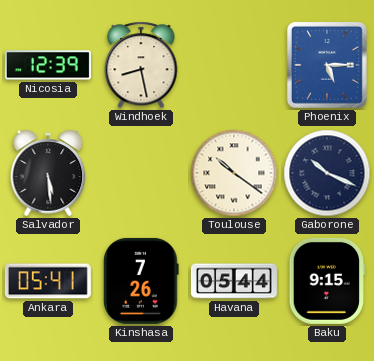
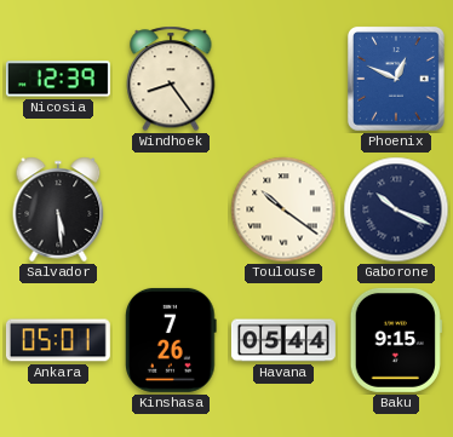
Windhoek: 8:28 -> 8:24
Phoenix: 5:15 -> 12:49
Ankara: 05:41 -> 05:01
